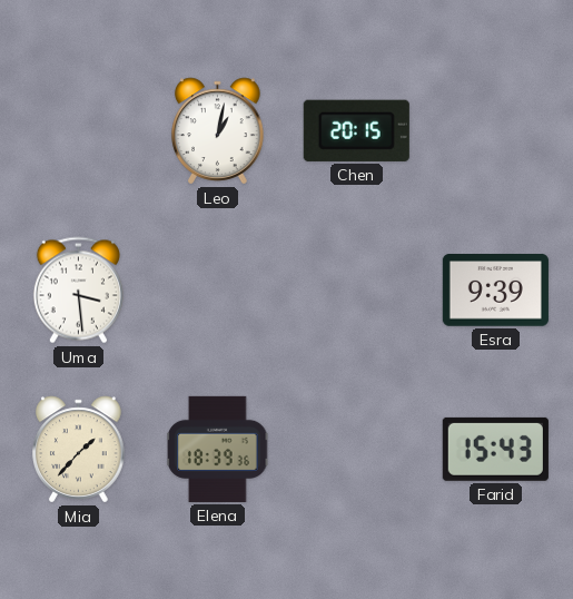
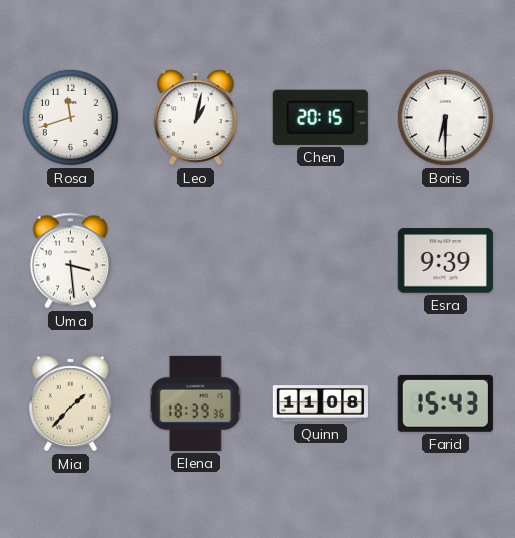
Rosa: none -> 11:42
Boris: none -> 6:30
Quinn: none -> 11:08
